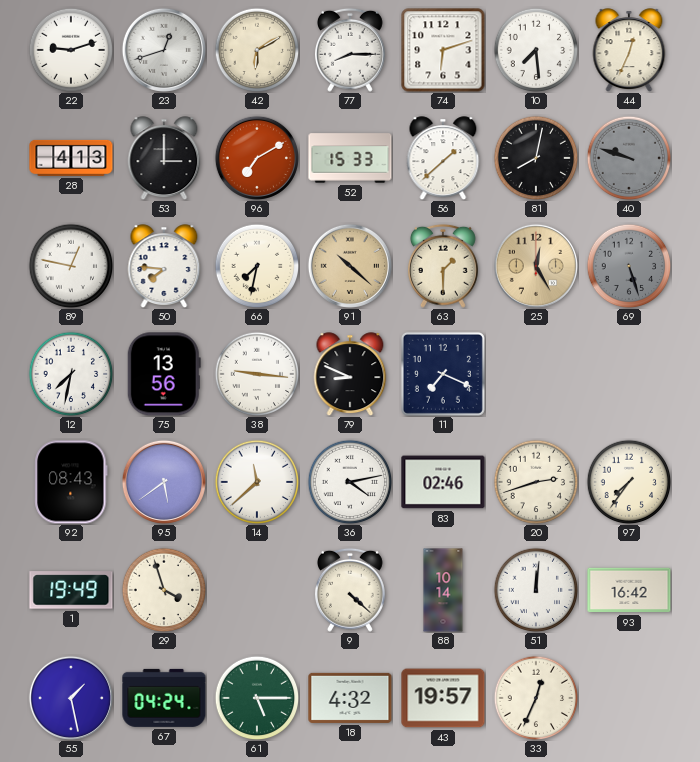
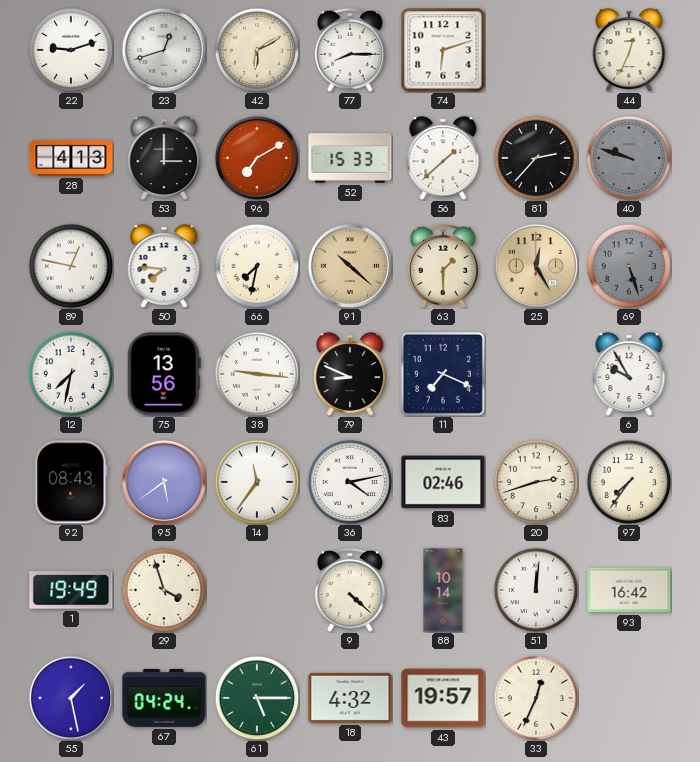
10: 7:29 -> none
81: 8:02 -> 2:37
6: none -> 9:55
14: 11:38 -> 11:36
